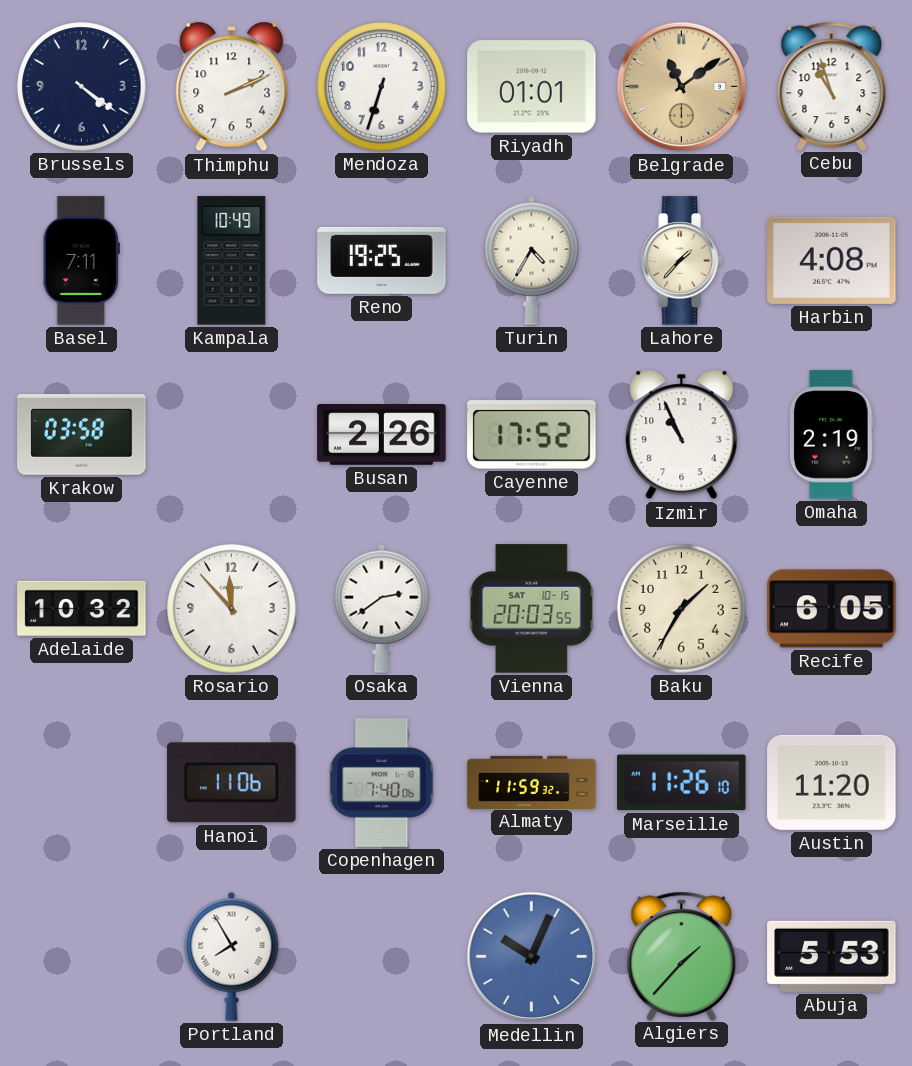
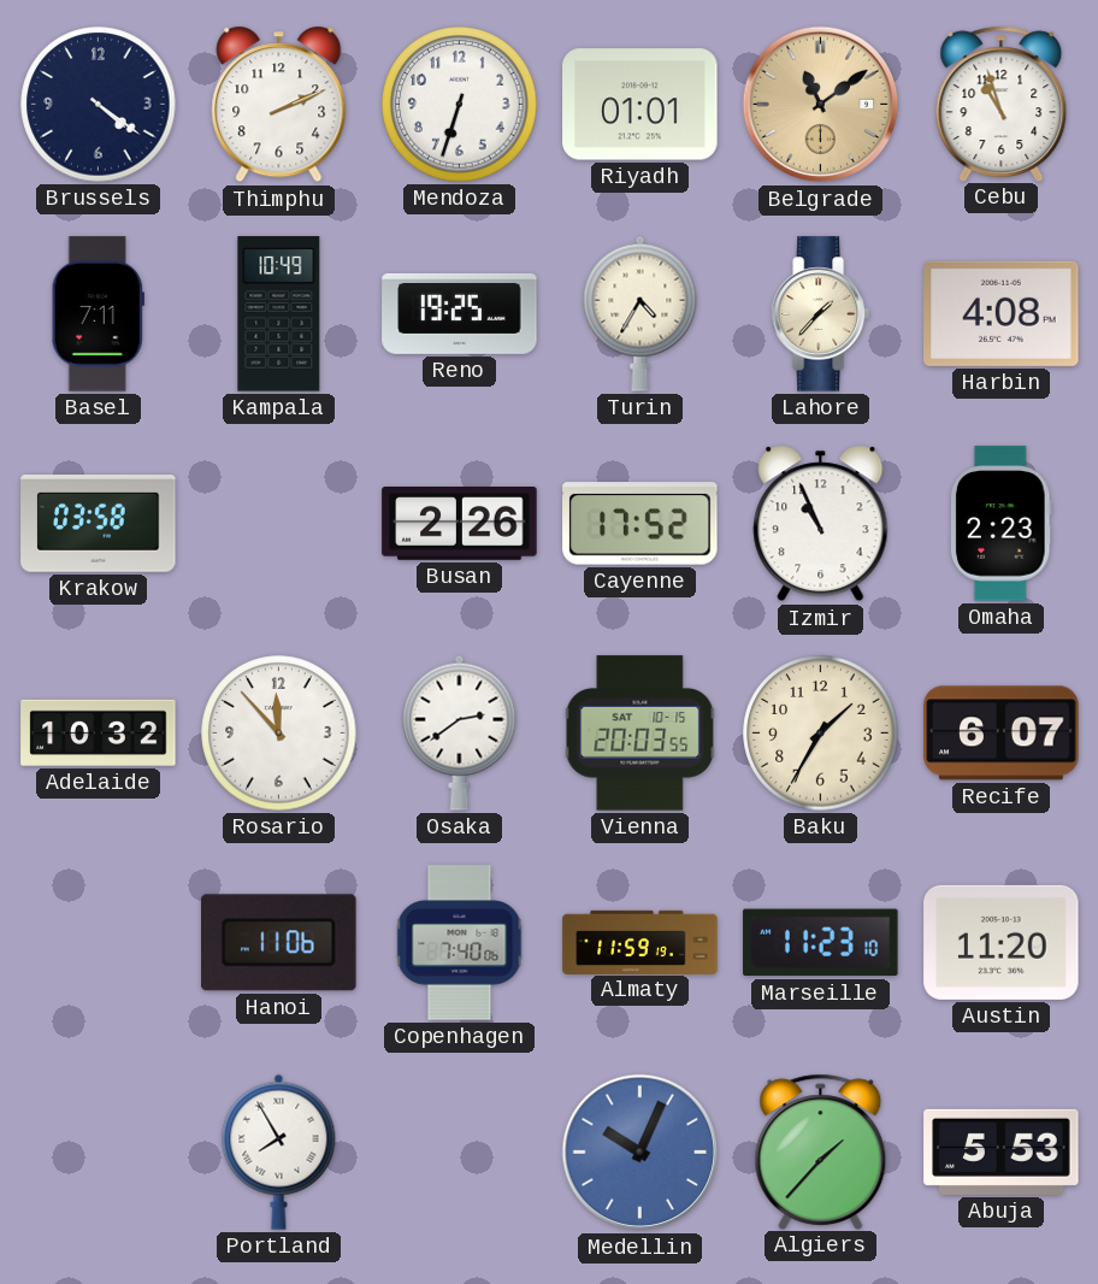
Omaha: 2:19 -> 2:23
Recife: 6:05 -> 6:07
Almaty: 11:59:32 -> 11:59:19
Marseille: 11:26 -> 11:23
